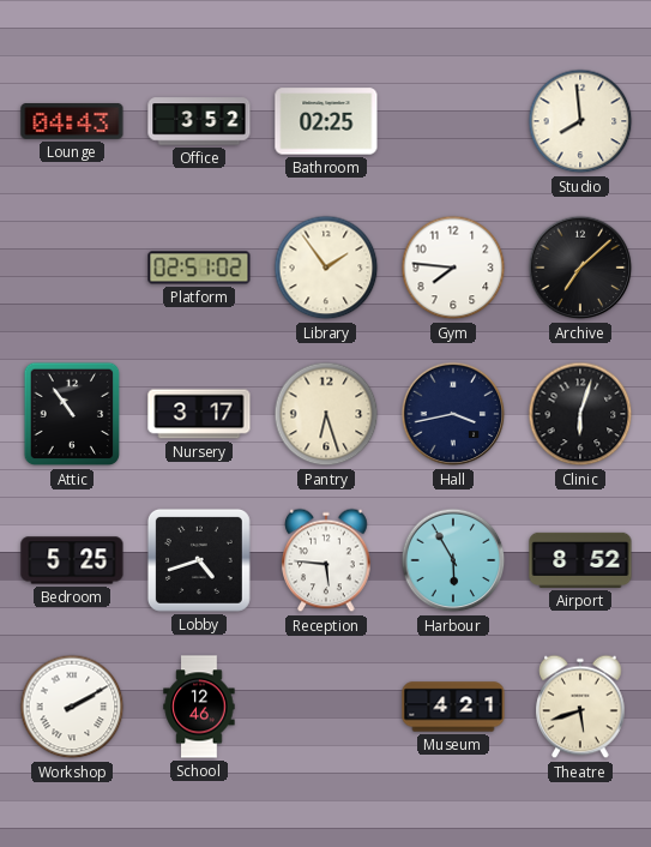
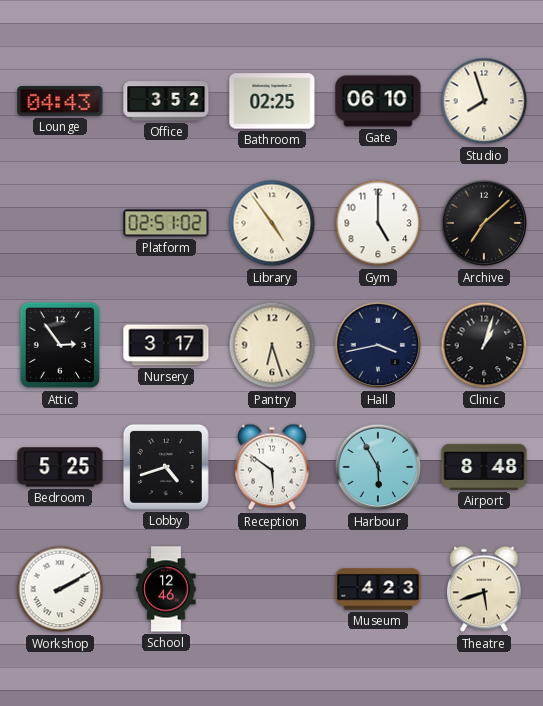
Gate: none -> 06:10
Studio: 7:59 -> 7:57
Library: 1:54 -> 4:54
Gym: 7:46 -> 5:00
Attic: 10:54 -> 2:54
Clinic: 6:03 -> 1:03
Reception: 5:46 -> 5:51
Airport: 8:52 -> 8:48
Museum: 4:21 -> 4:23
